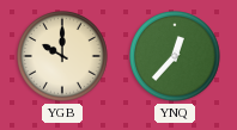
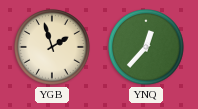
YGB: 10:00 -> 1:57
